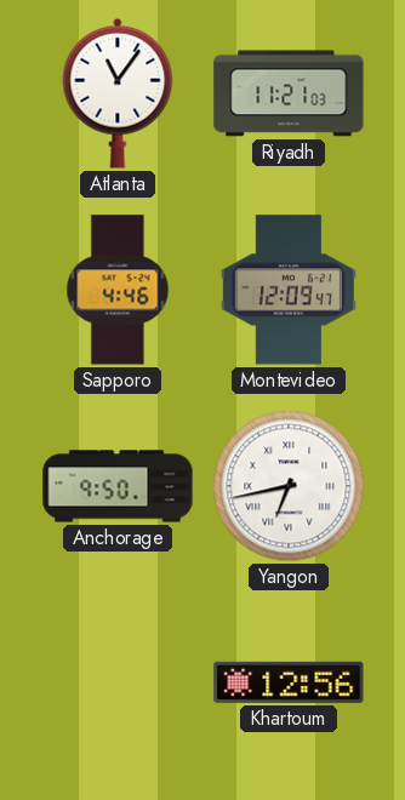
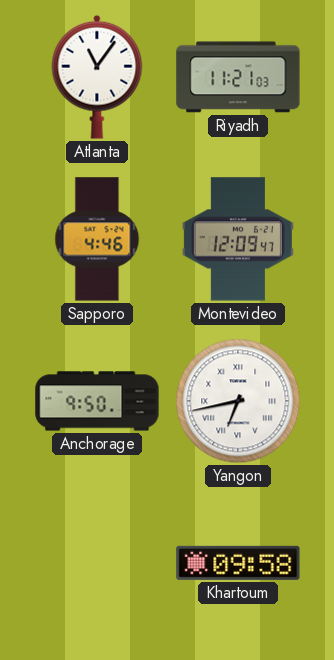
Khartoum: 12:56 -> 09:58
